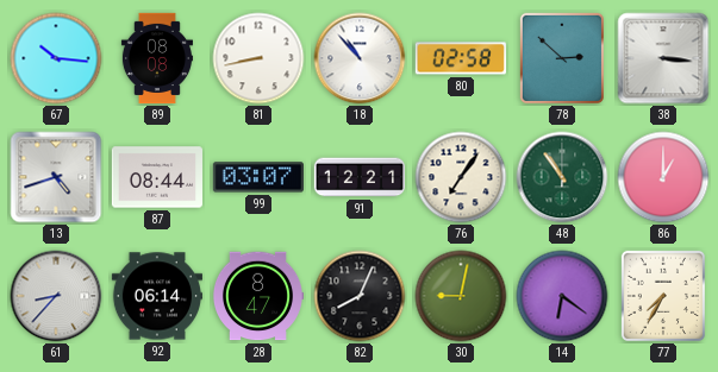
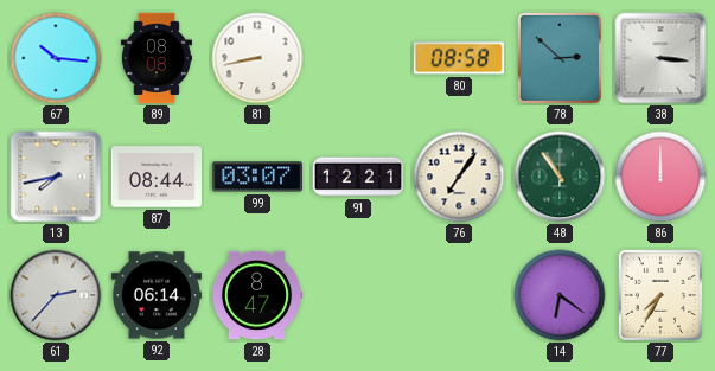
18: 10:53 -> none
80: 02:58 -> 08:58
13: 4:42 -> 7:43
86: 1:00 -> 12:00
61: 8:37 -> 2:37
82: 8:04 -> none
30: 9:02 -> none
